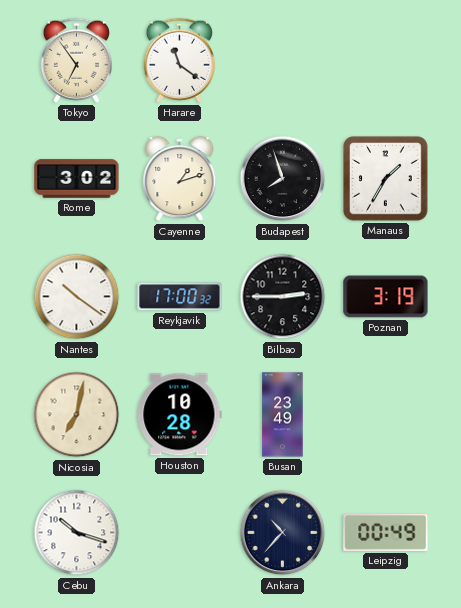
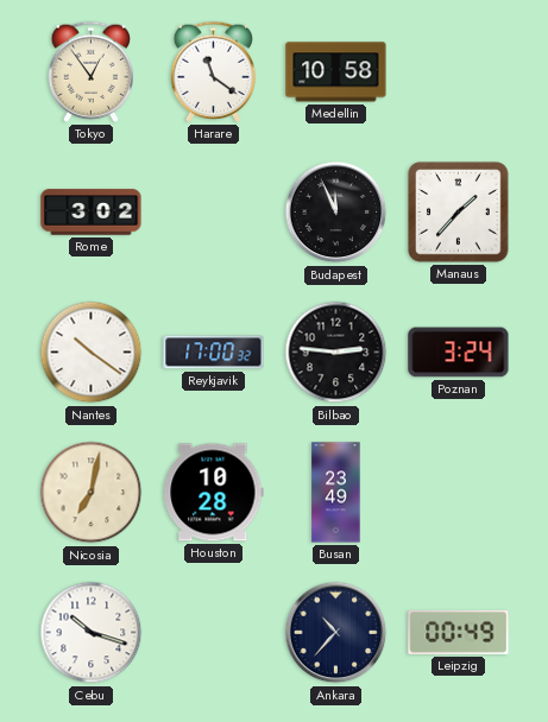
Tokyo: 6:54 -> 12:54
Medellin: none -> 10:58
Cayenne: 1:12 -> none
Budapest: 7:57 -> 11:56
Manaus: 1:35 -> 1:37
Bilbao: 2:45 -> 2:46
Poznan: 3:19 -> 3:24
